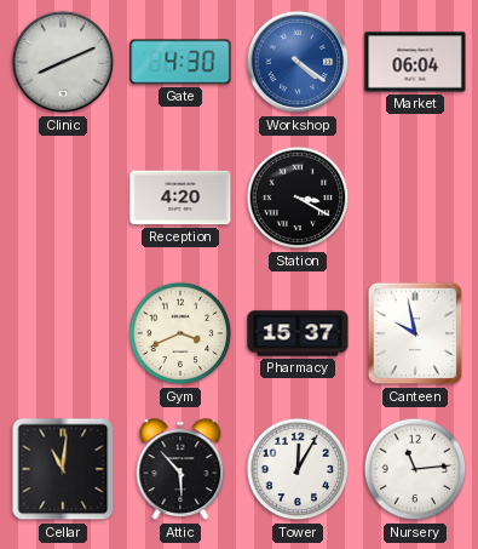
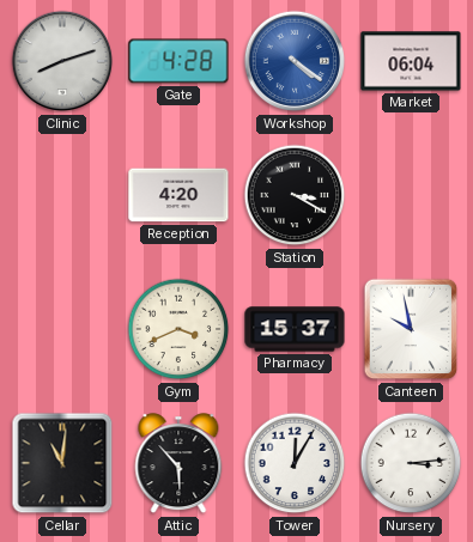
Clinic: 8:11 -> 8:12
Gate: 4:30 -> 4:28
Nursery: 11:14 -> 3:14
